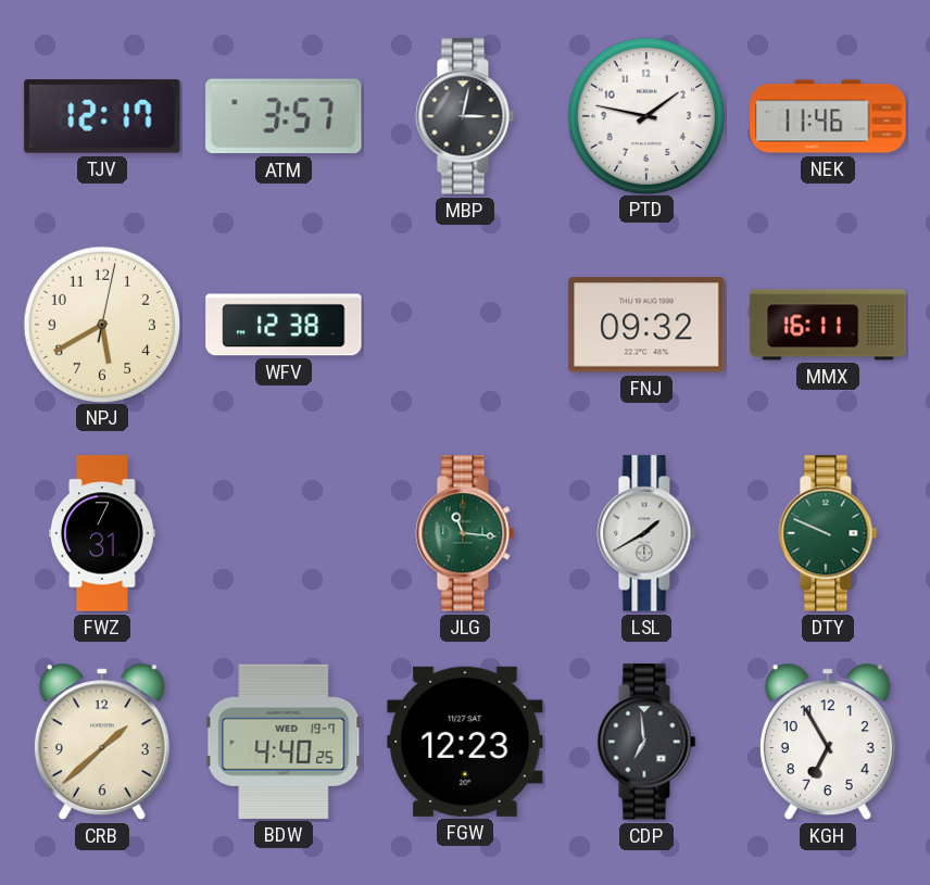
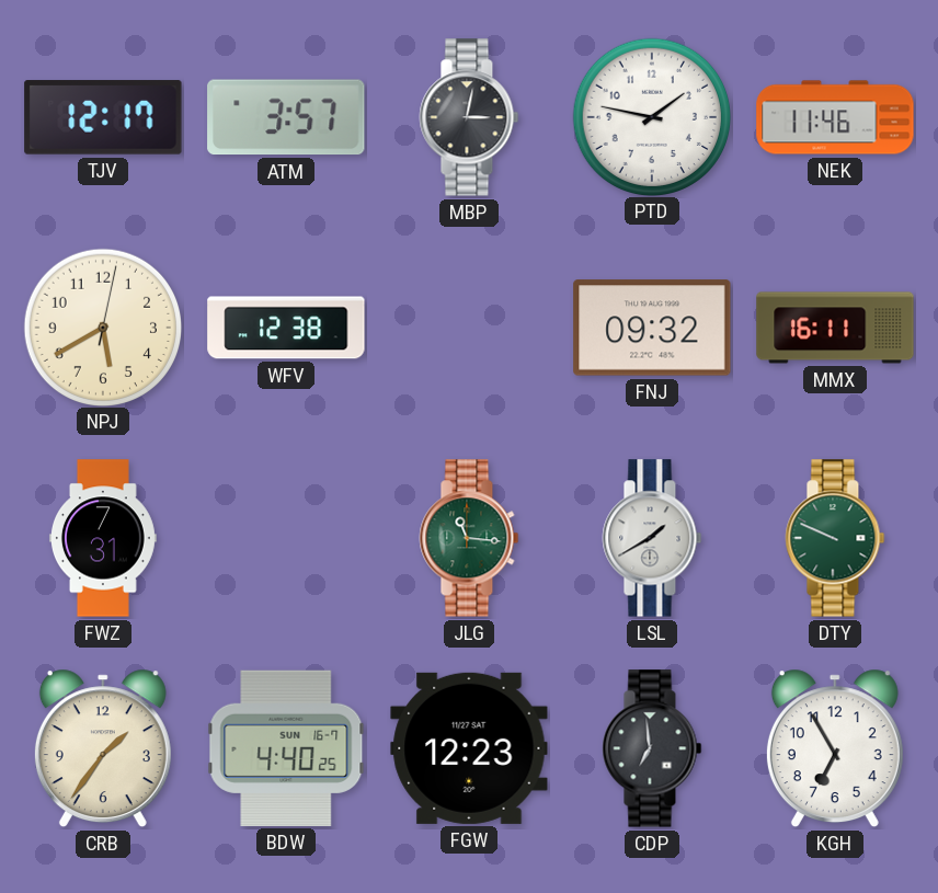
CRB: 1:38 -> 1:36
BDW date: WED 19-7 -> SUN 16-7
